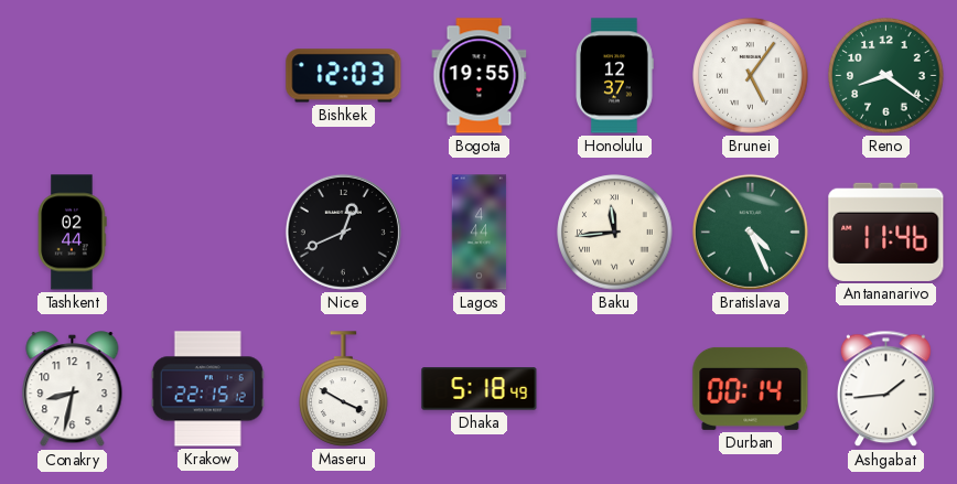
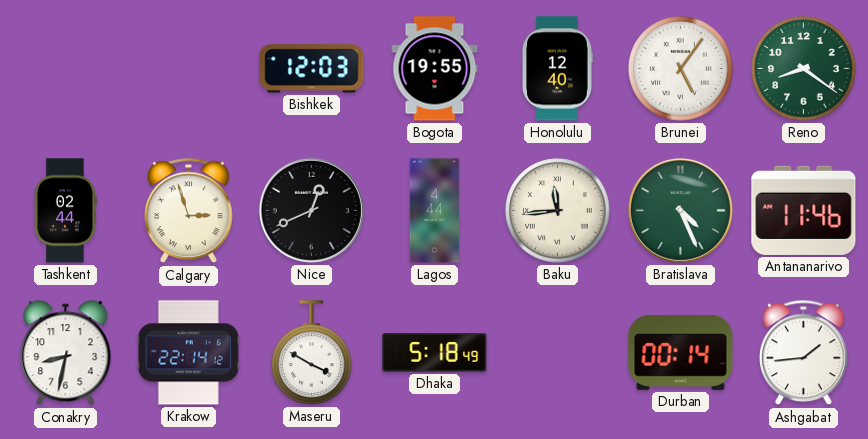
Honolulu: 12:37 -> 12:40
Calgary: none -> 2:57
Krakow: 22:15 -> 22:14
